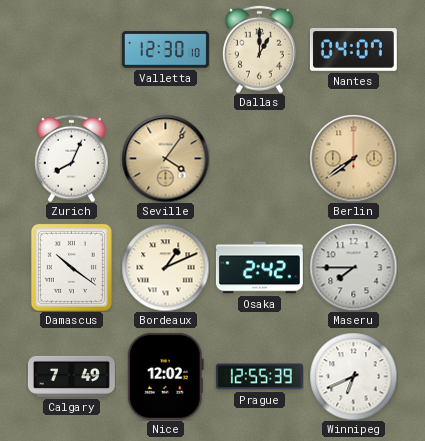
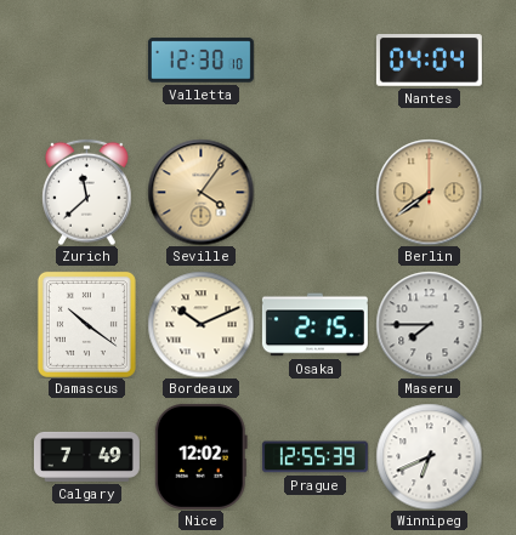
Dallas: 1:00 -> none
Nantes: 04:07 -> 04:04
Zurich: 8:04 -> 11:38
Bordeaux: 1:11 -> 10:11
Osaka: 2:42 -> 2:15
